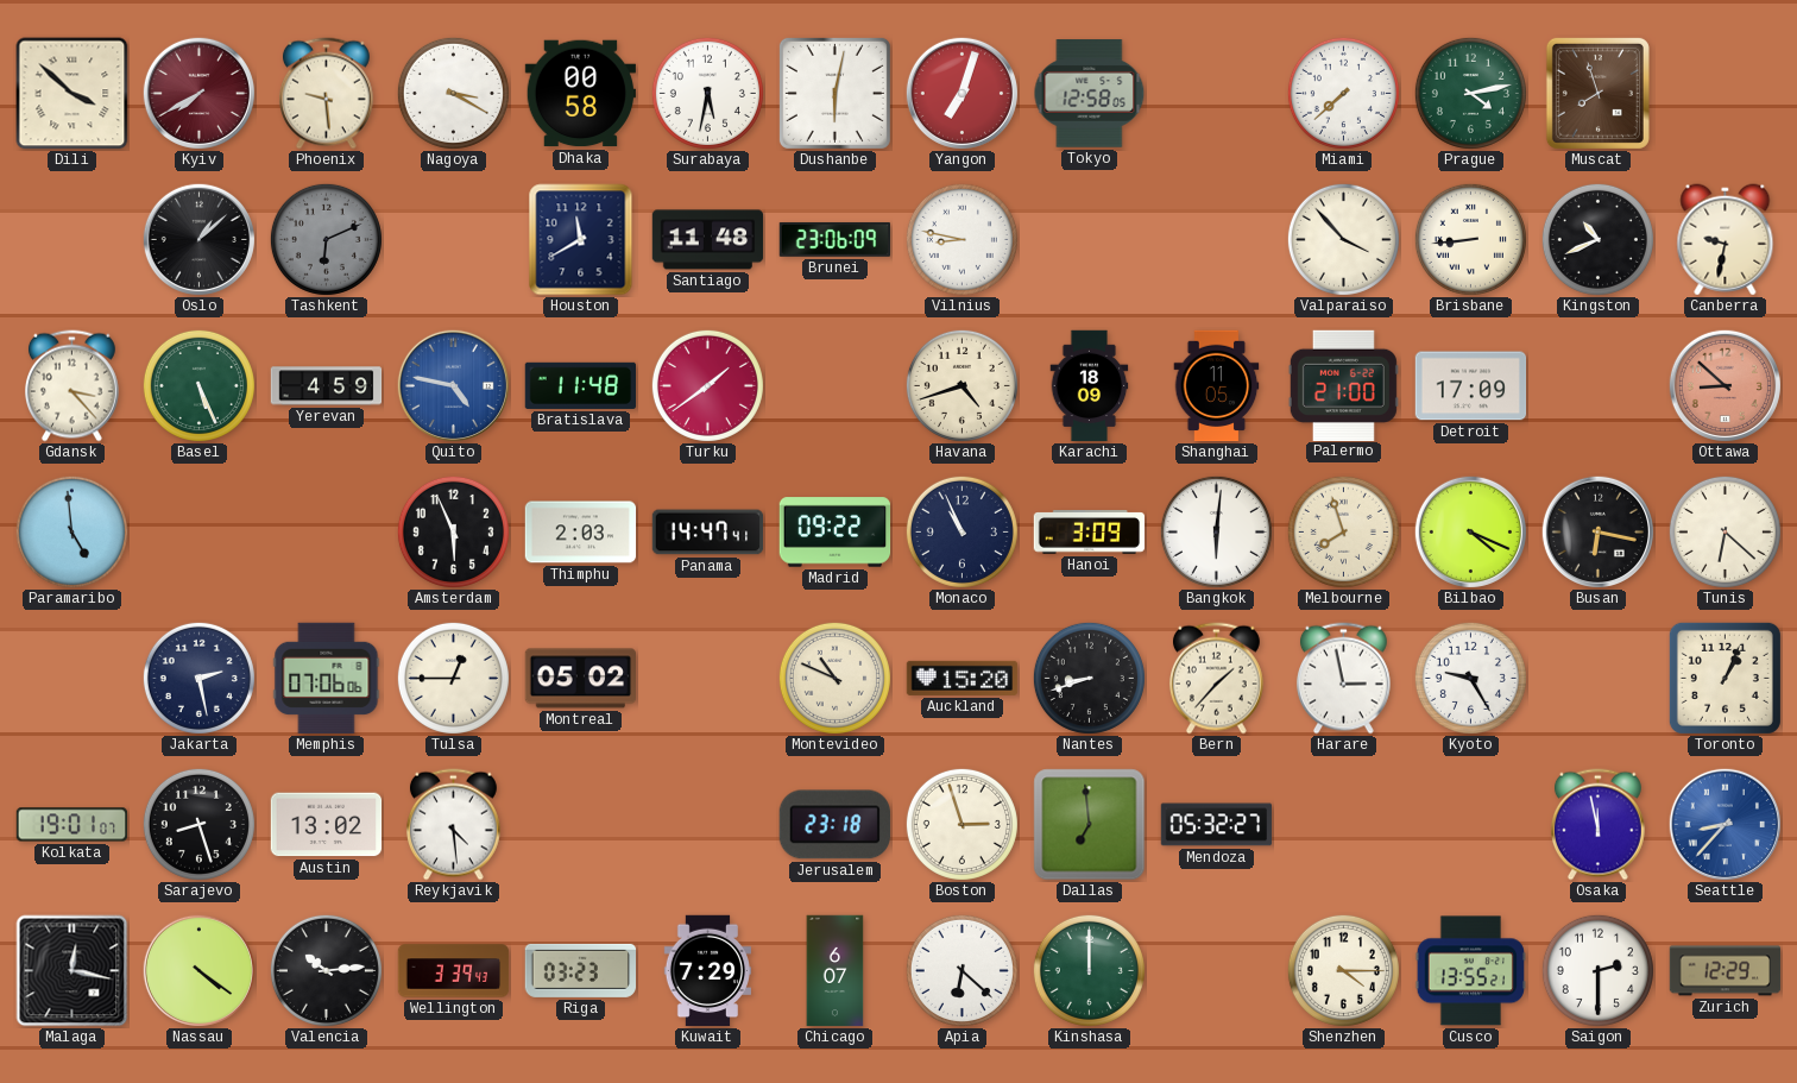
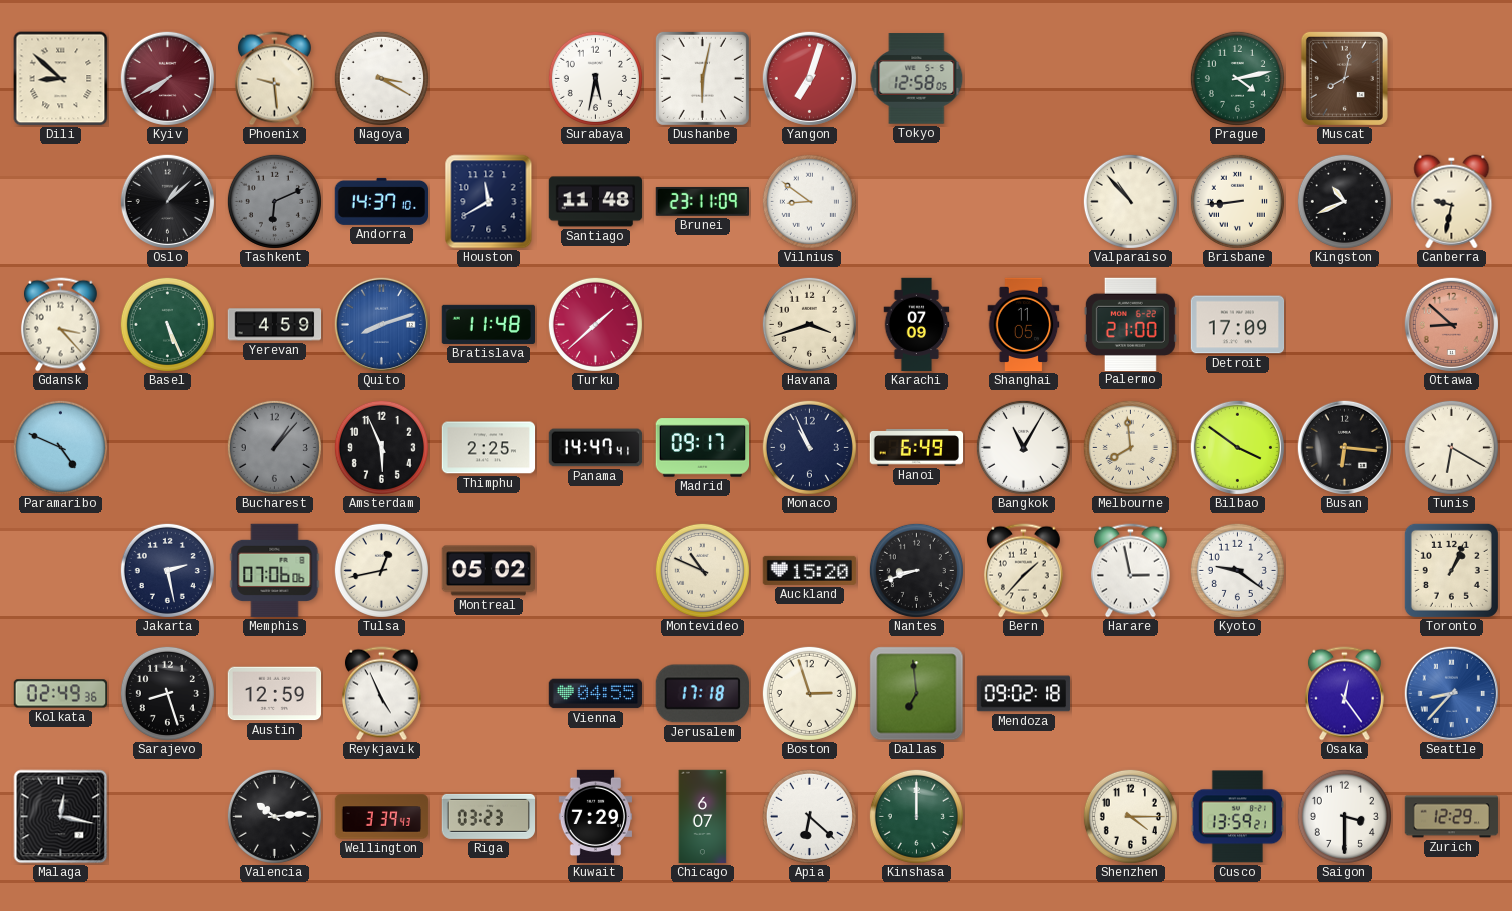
Dili: 3:52 -> 8:52
Dhaka: 00:58 -> none
Miami: 7:38 -> none
Muscat: 7:57 -> 8:02
Andorra: none -> 14:37
Brunei: 23:06 -> 23:11
Vilnius: 8:47 -> 8:51
Valparaiso: 3:53 -> 10:53
Quito: 4:47 -> 8:12
Turku: 1:39 -> 1:38
Havana: 4:42 -> 3:42
Karachi: 18:09 -> 07:09
Paramaribo: 4:59 -> 4:49
Bucharest: none -> 1:07
Thimphu: 2:03 -> 2:25
Madrid: 09:22 -> 09:17
Hanoi: 3:09 -> 6:49
Bangkok: 6:01 -> 11:05
Melbourne: 7:57 -> 7:59
Bilbao: 4:19 -> 3:51
Busan: 6:17 -> 6:16
Tunis: 6:22 -> 6:20
Tulsa: 12:45 -> 12:43
Kyoto: 9:25 -> 9:21
Kolkata: 19:01 -> 02:49
Austin: 13:02 -> 12:59
Reykjavik: 4:29 -> 4:56
Vienna: none -> 04:55
Jerusalem: 23:18 -> 17:18
Mendoza: 05:32 -> 09:02
Osaka: 11:58 -> 12:24
Nassau: 4:21 -> none
Cusco: 13:55 -> 13:59
Saigon: 2:30 -> 3:30
